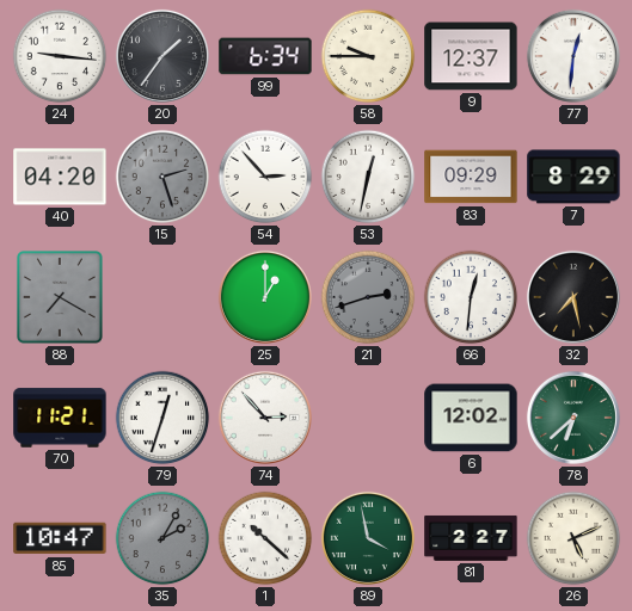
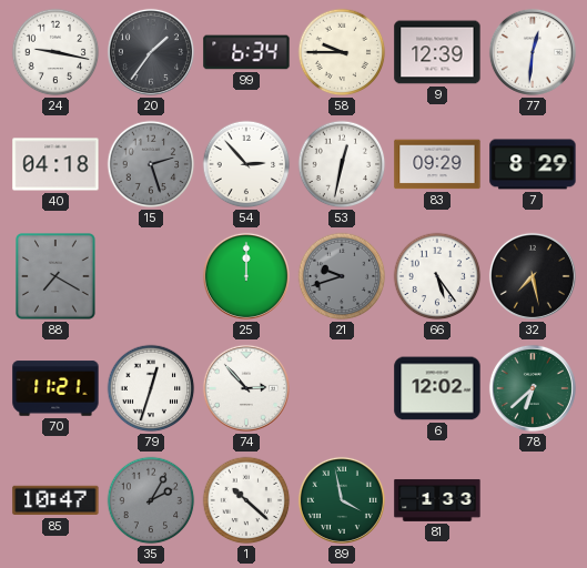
24: 9:16 -> 9:17
9: 12:37 -> 12:39
40: 04:20 -> 04:18
25: 1:00 -> 12:00
21: 2:42 -> 9:42
66: 12:31 -> 5:24
81: 2:27 -> 1:33
26: 5:11 -> none
